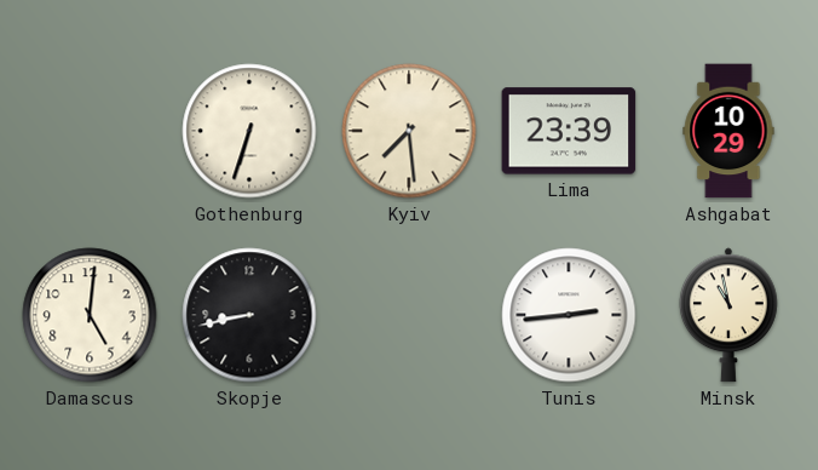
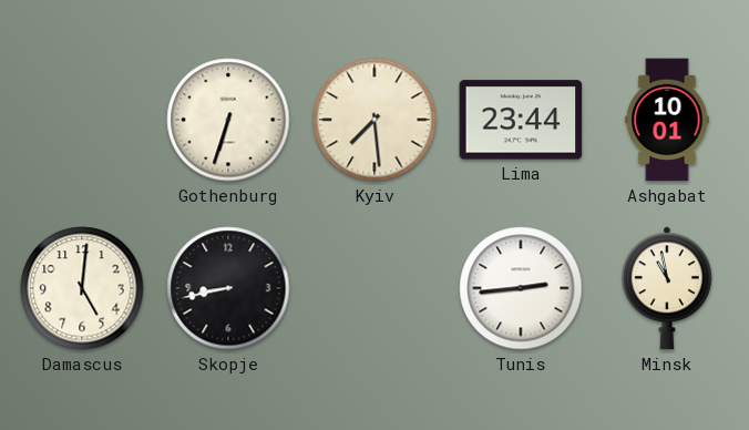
Lima: 23:39 -> 23:44
Ashgabat: 10:29 -> 10:01
